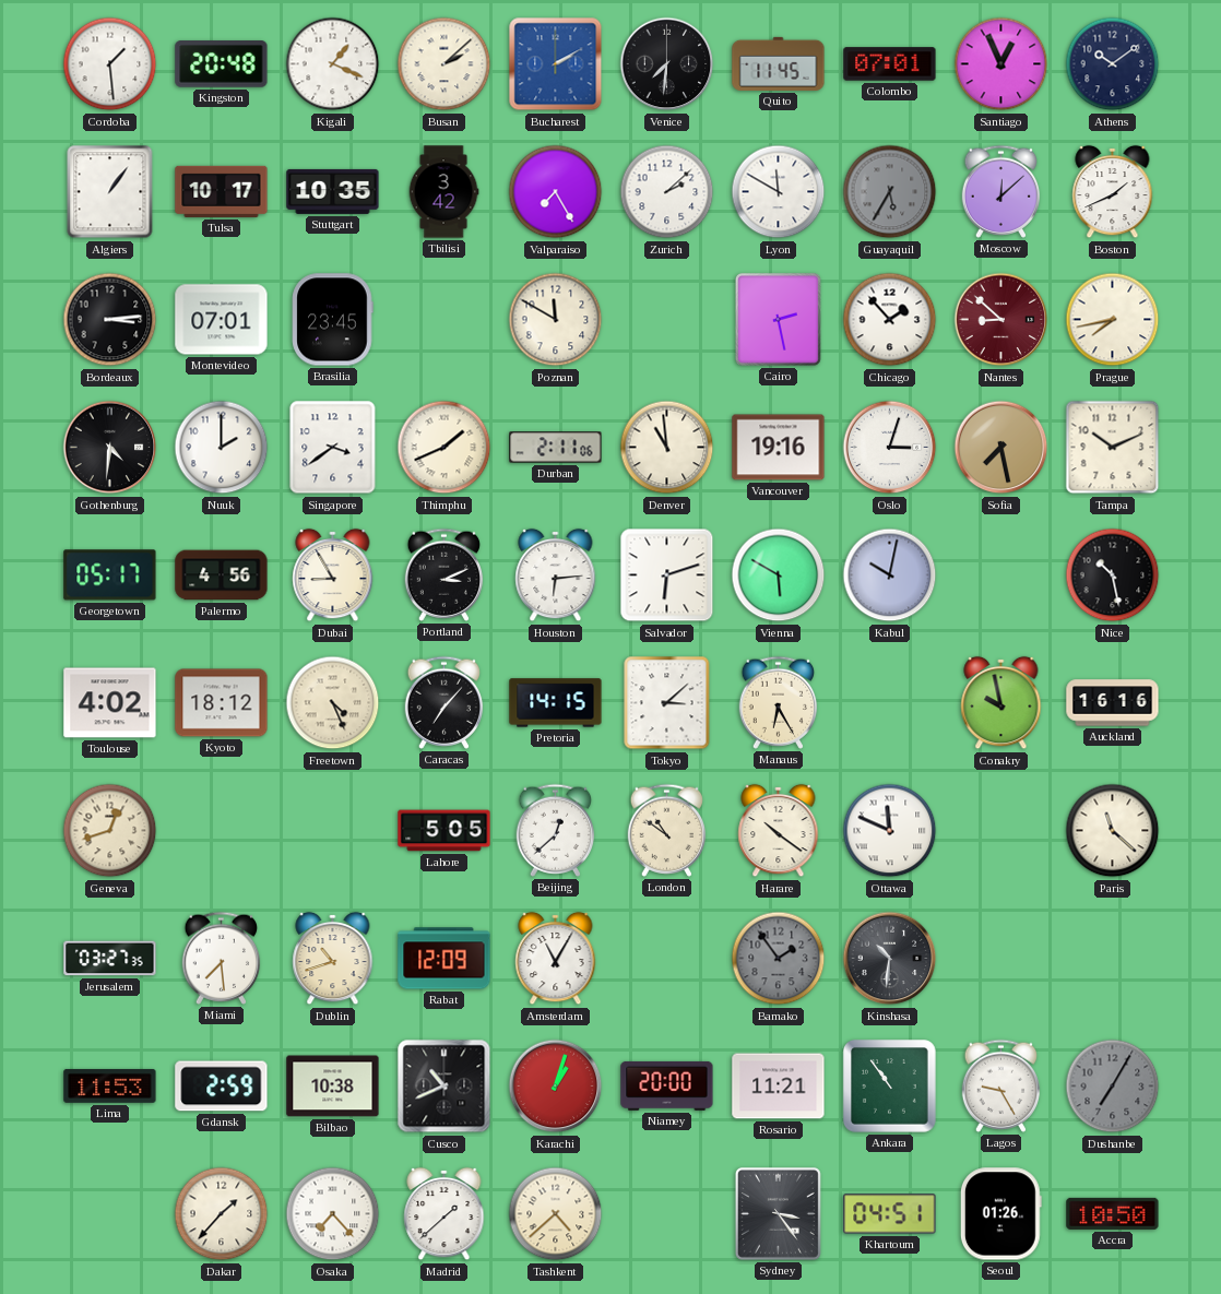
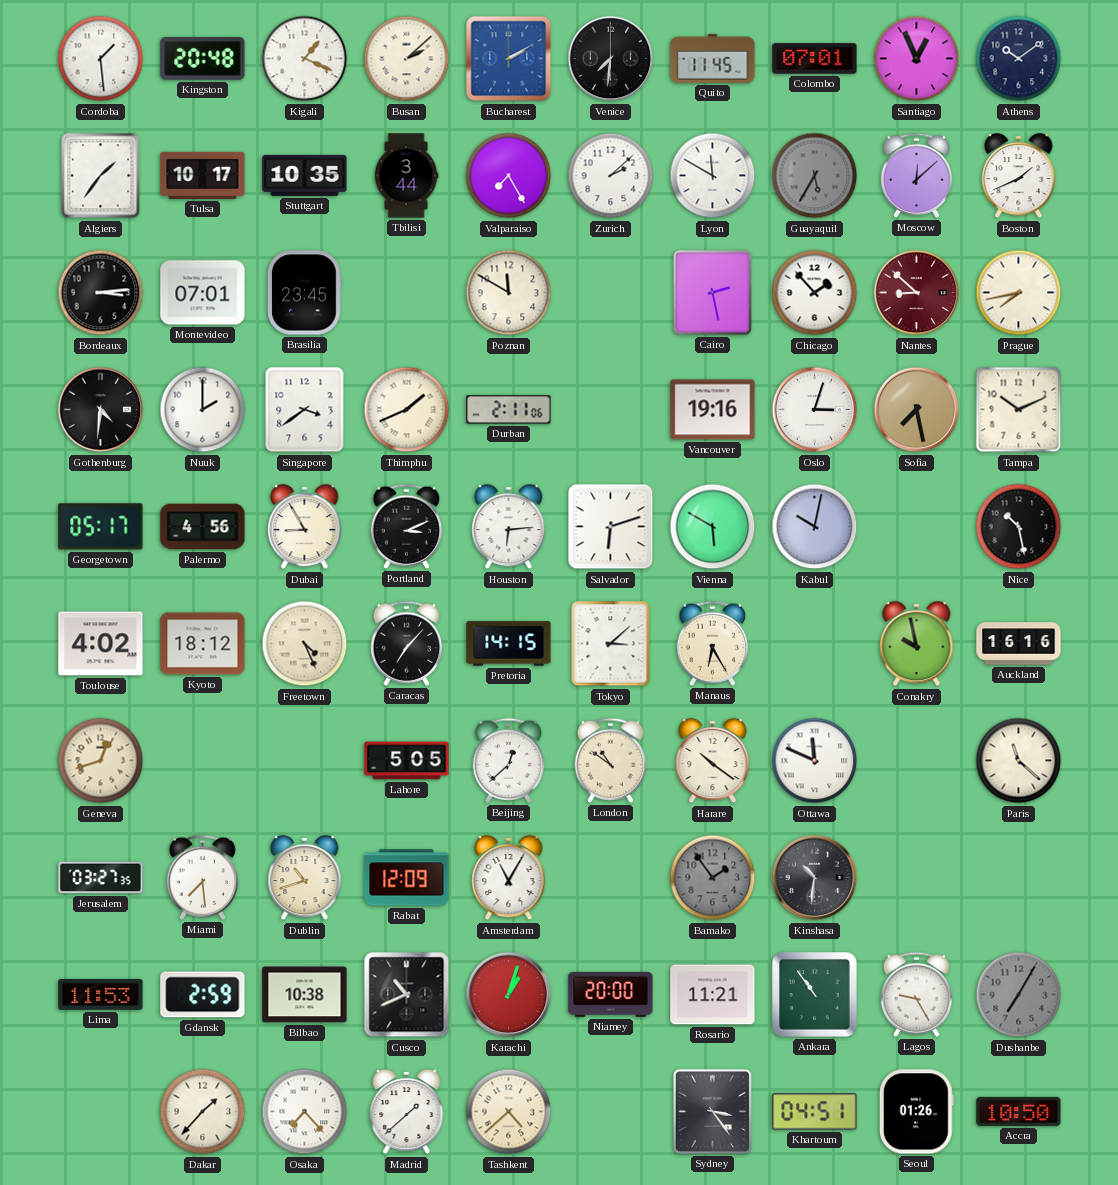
Algiers: 1:06 -> 1:36
Tbilisi: 3:42 -> 3:44
Denver: 10:59 -> none
